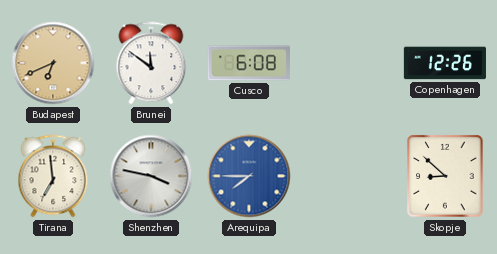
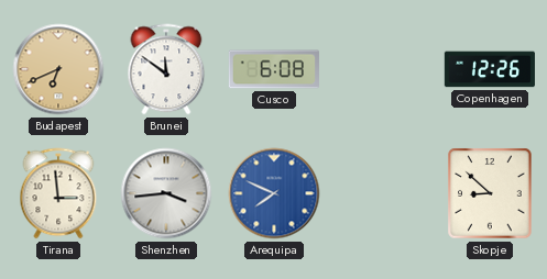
Tirana: 6:59 -> 2:59
Shenzhen: 3:47 -> 3:44
Arequipa: 7:45 -> 7:49
